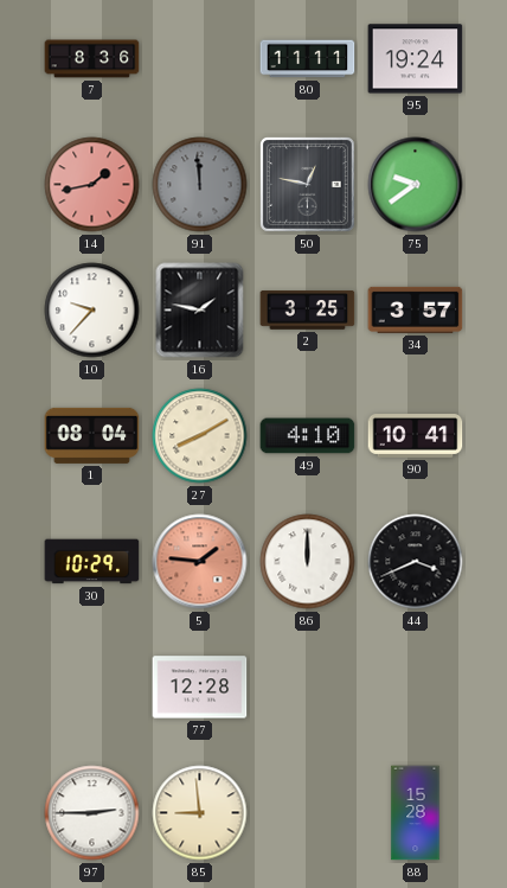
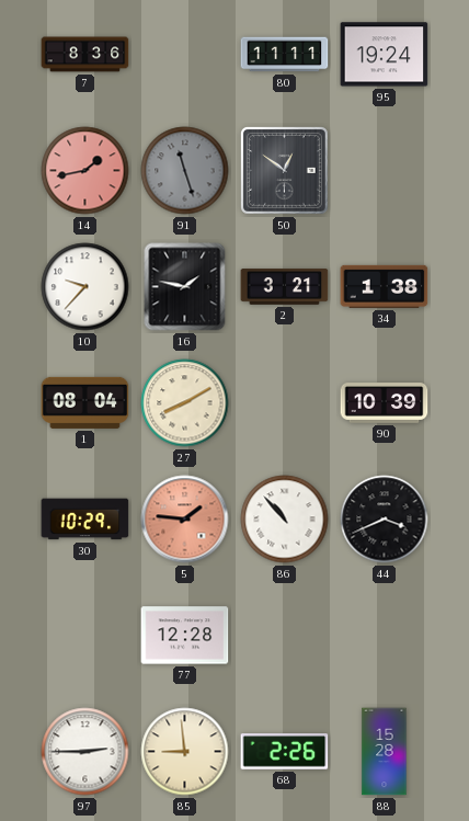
91: 11:59 -> 11:27
50: 12:47 -> 12:51
75: 9:39 -> none
2: 3:25 -> 3:21
34: 3:57 -> 1:38
49: 4:10 -> none
90: 10:41 -> 10:39
86: 12:00 -> 10:53
68: none -> 2:26
